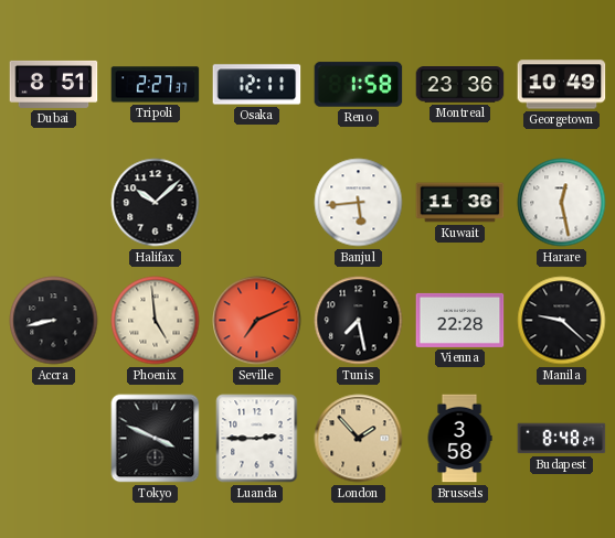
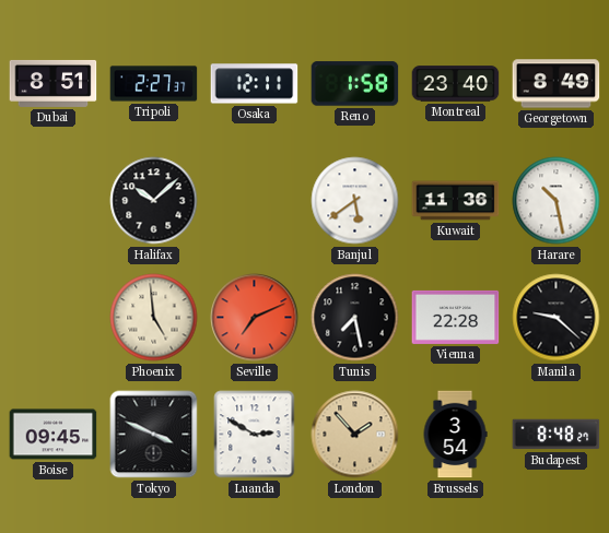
Montreal: 23:36 -> 23:40
Georgetown: 10:49 -> 8:49
Banjul: 5:44 -> 5:39
Harare: 12:28 -> 10:28
Accra: 8:43 -> none
Boise: none -> 09:45
Luanda: 2:45 -> 2:50
Brussels: 3:58 -> 3:54
